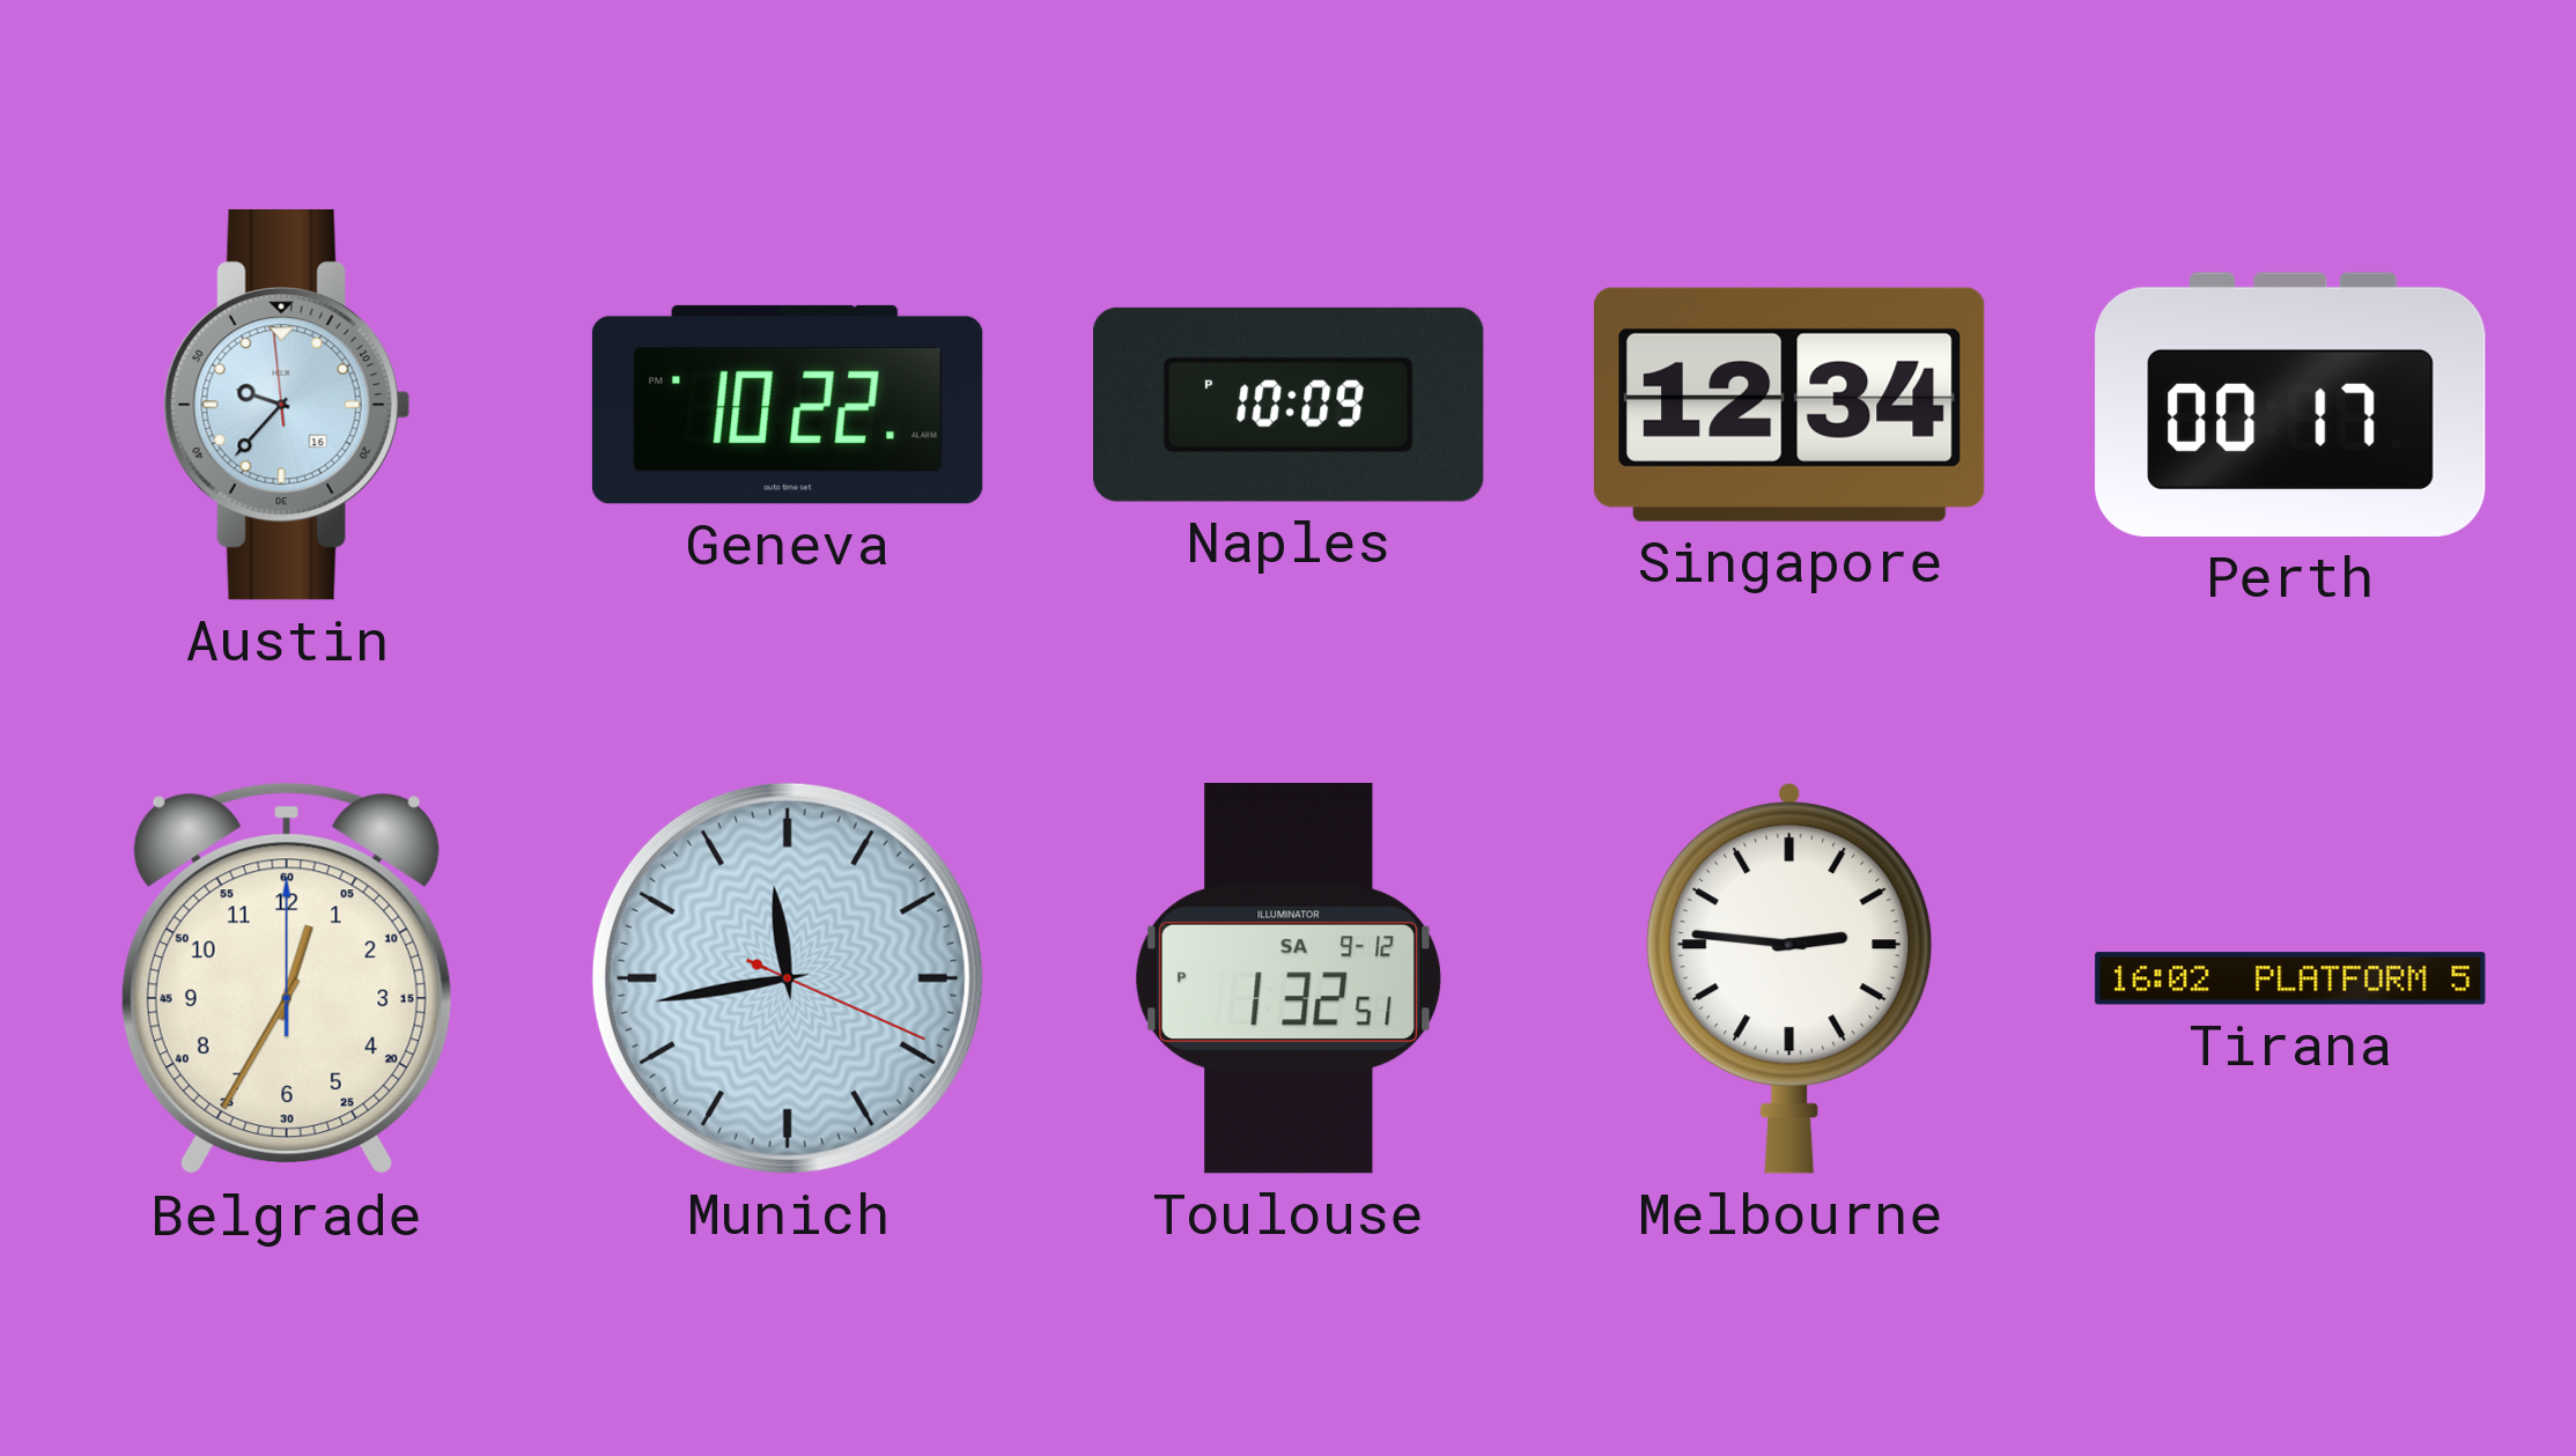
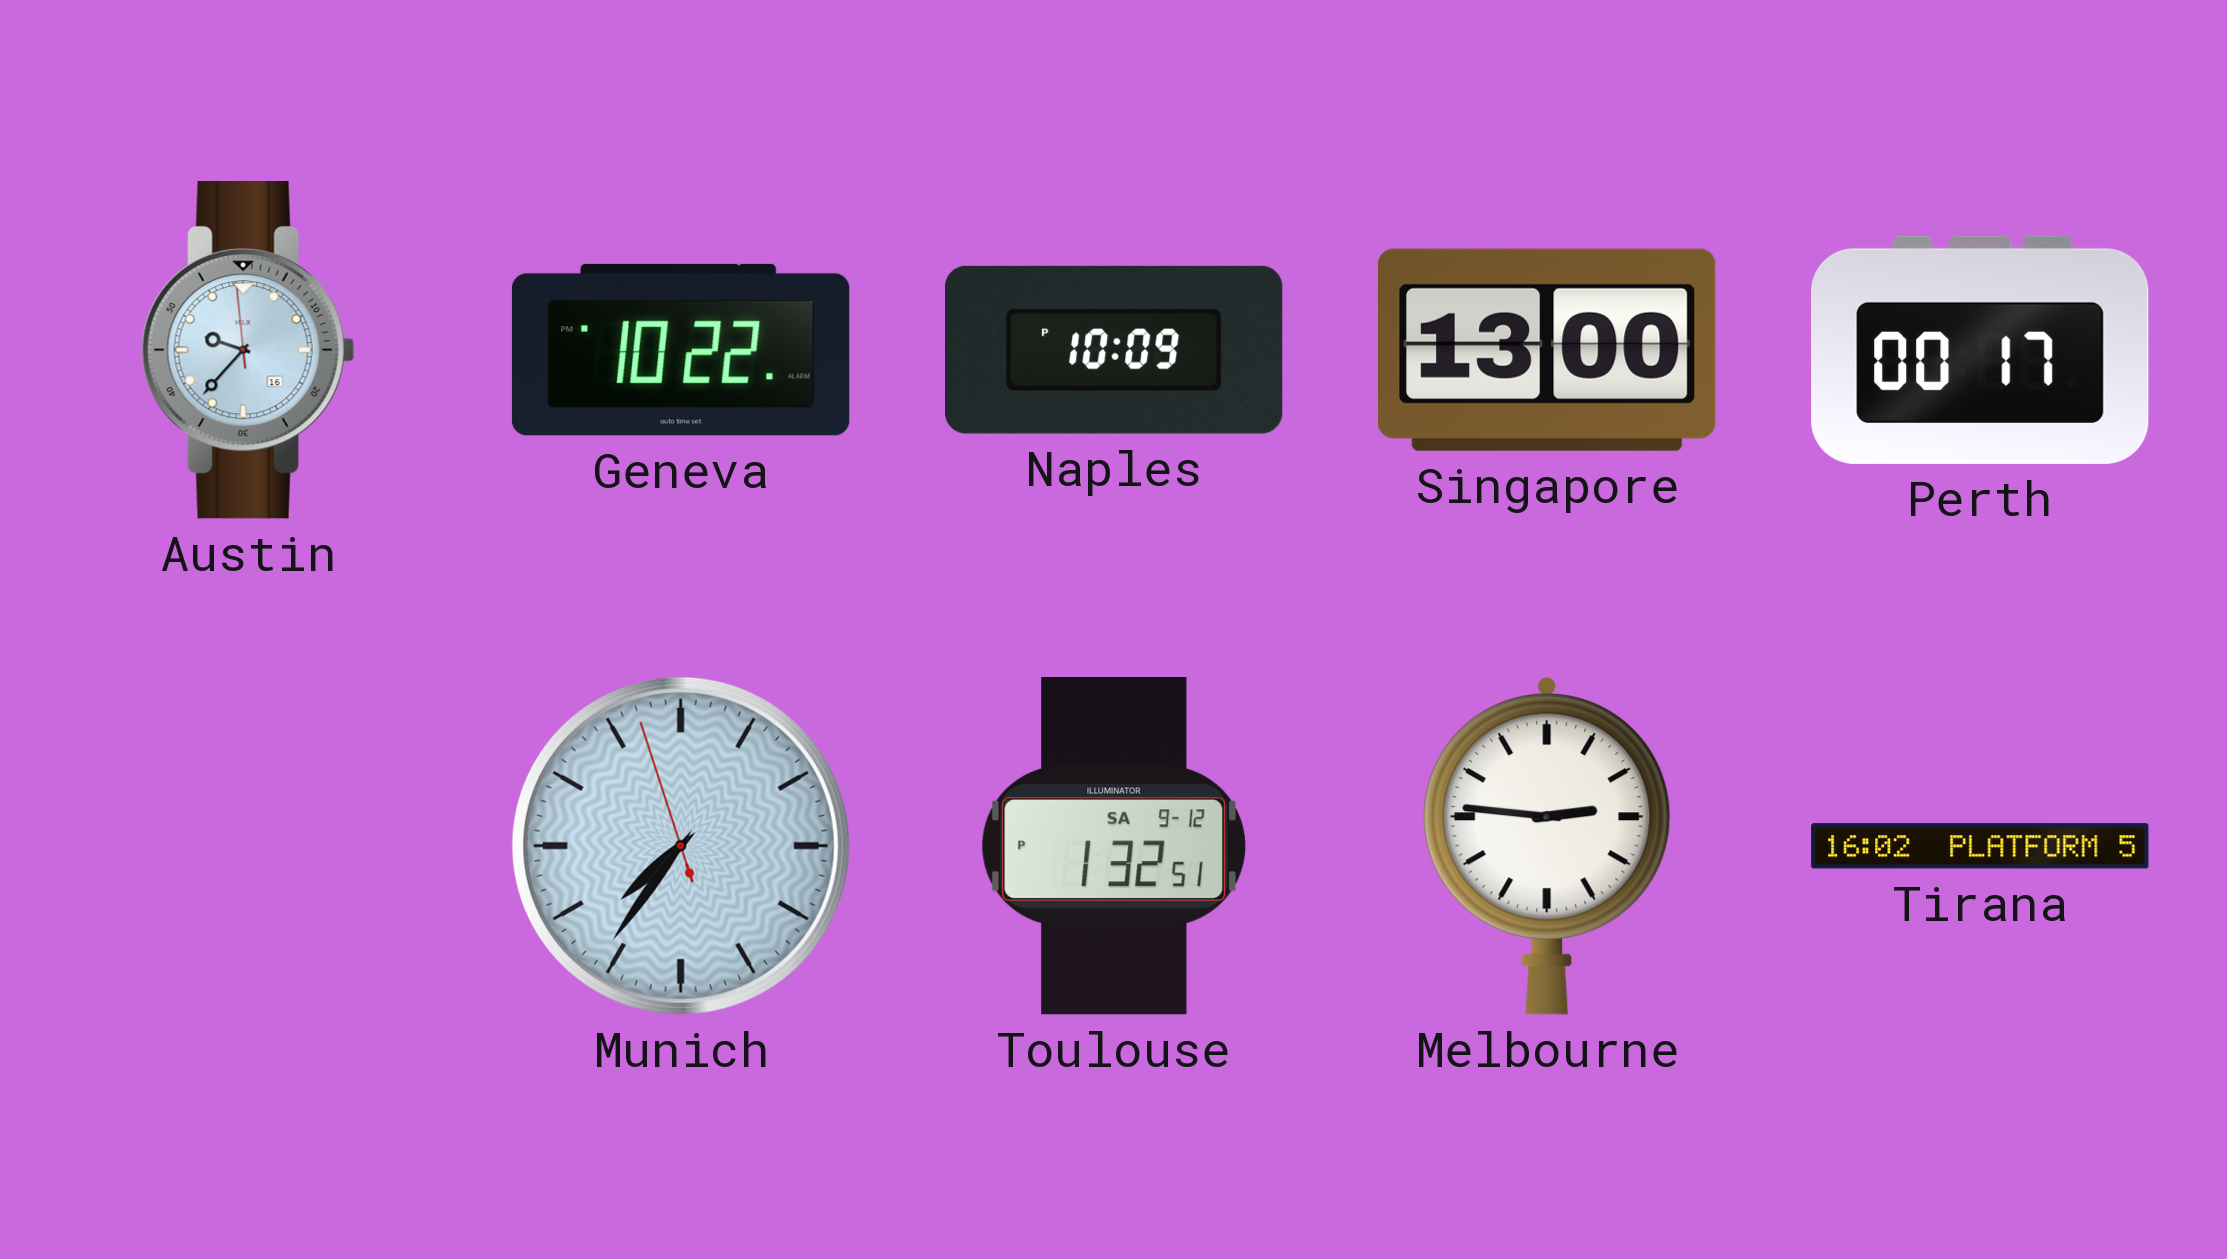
Singapore: 12:34 -> 13:00
Belgrade: 12:35 -> none
Munich: 11:43 -> 7:35
